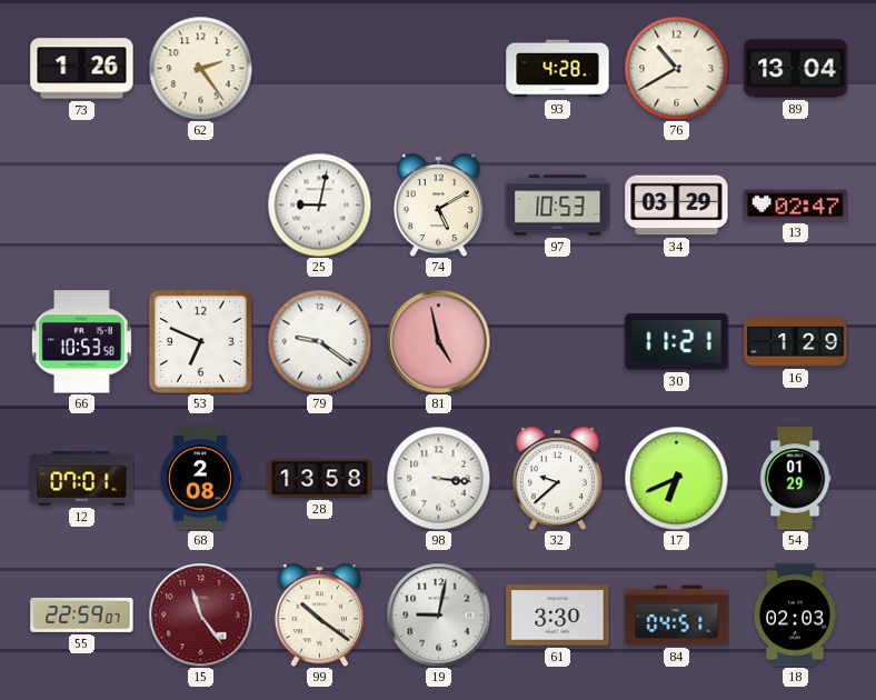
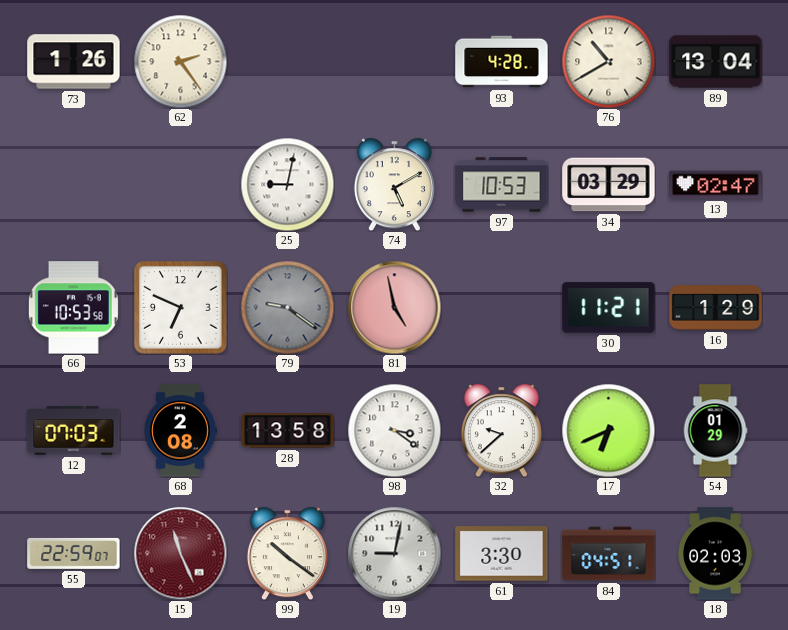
79 dial: white -> grey
12: 07:01 -> 07:03
98: 3:16 -> 3:21
15: 11:24 -> 11:26
